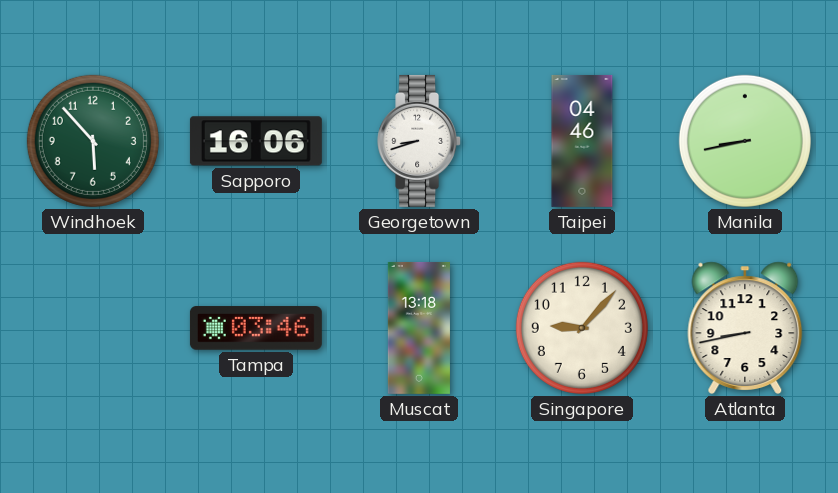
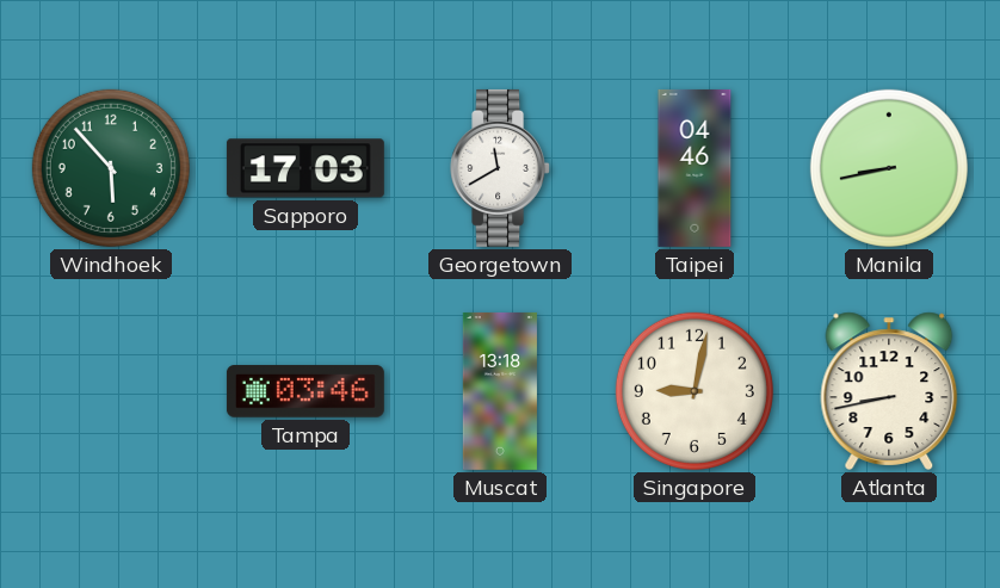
Sapporo: 16:06 -> 17:03
Georgetown: 8:42 -> 11:40
Singapore: 9:07 -> 9:02
